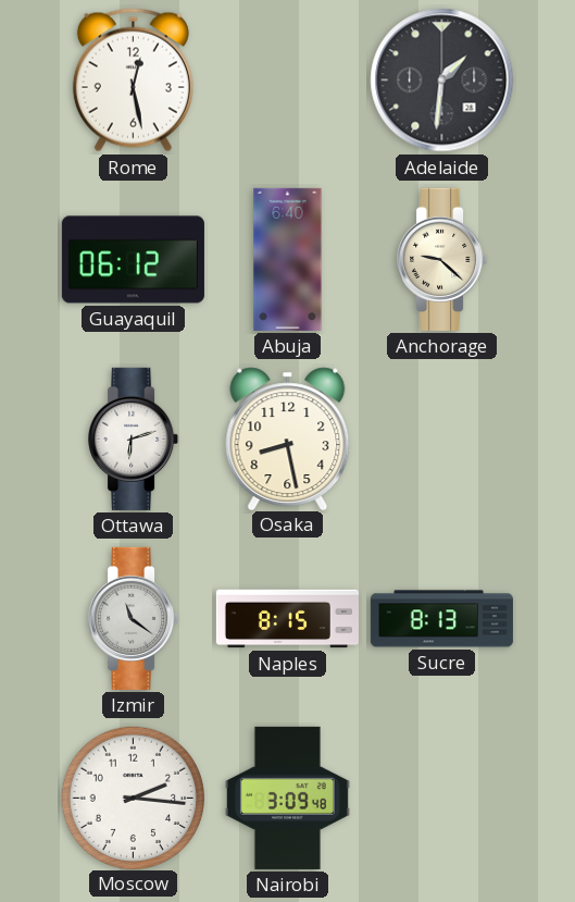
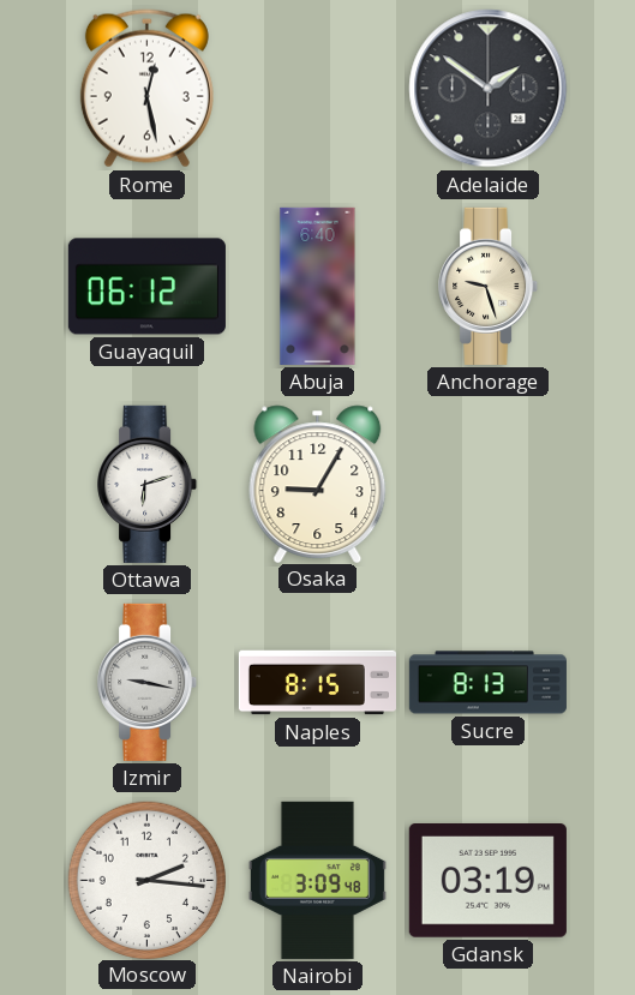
Adelaide: 1:31 -> 1:51
Anchorage: 9:22 -> 9:27
Osaka: 8:28 -> 9:05
Izmir: 11:21 -> 9:17
Gdansk: none -> 03:19
